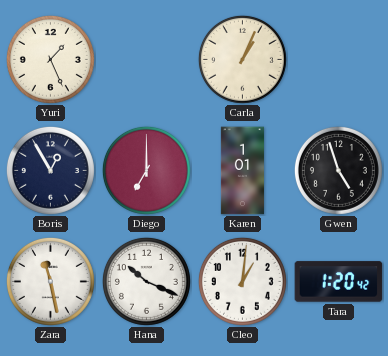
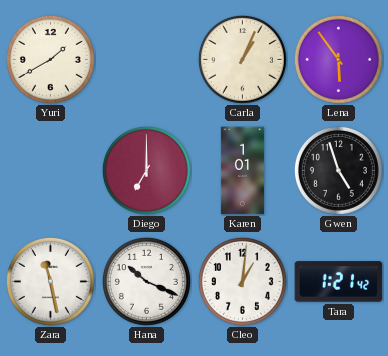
Yuri: 1:26 -> 1:40
Lena: none -> 5:54
Boris: 12:55 -> none
Tara: 1:20 -> 1:21
